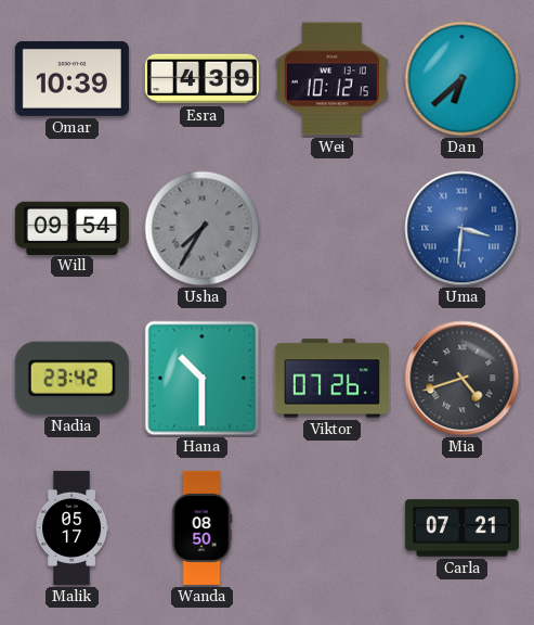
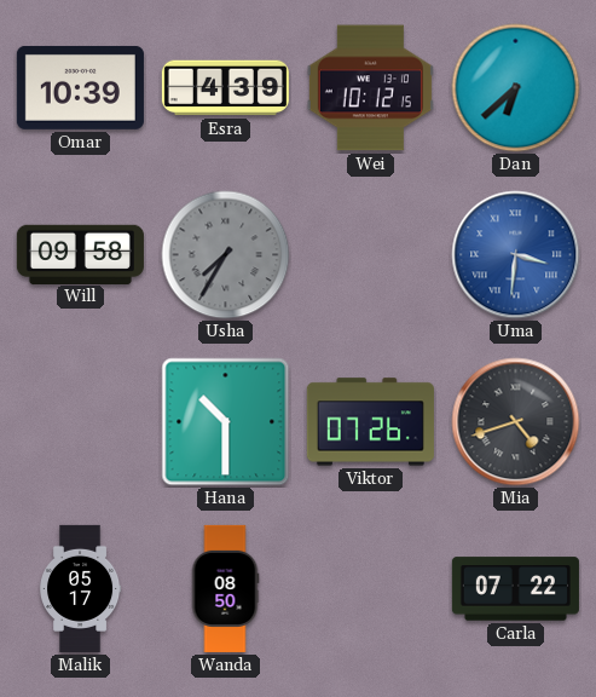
Will: 09:54 -> 09:58
Nadia: 23:42 -> none
Carla: 07:21 -> 07:22
